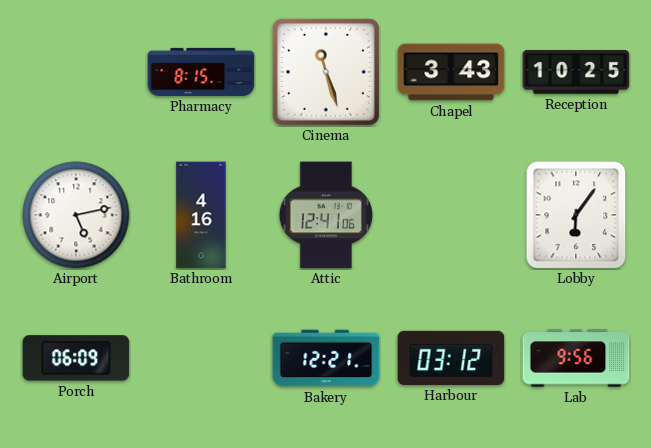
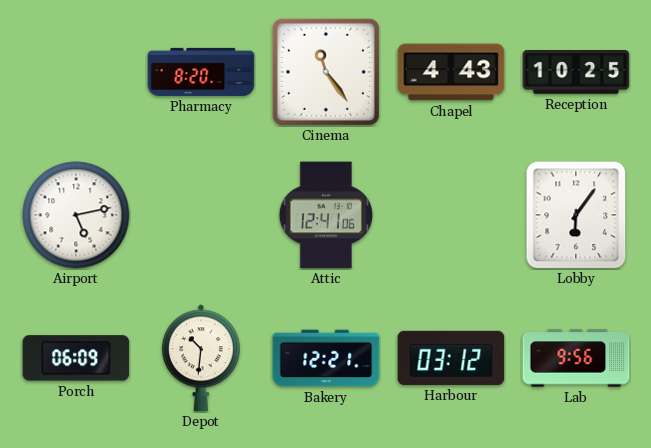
Pharmacy: 8:15 -> 8:20
Cinema: 11:27 -> 11:24
Chapel: 3:43 -> 4:43
Bathroom: 4:16 -> none
Depot: none -> 10:31
